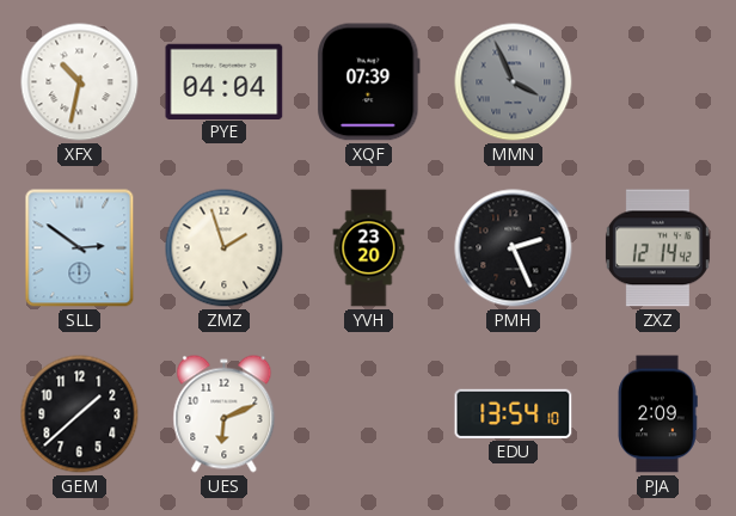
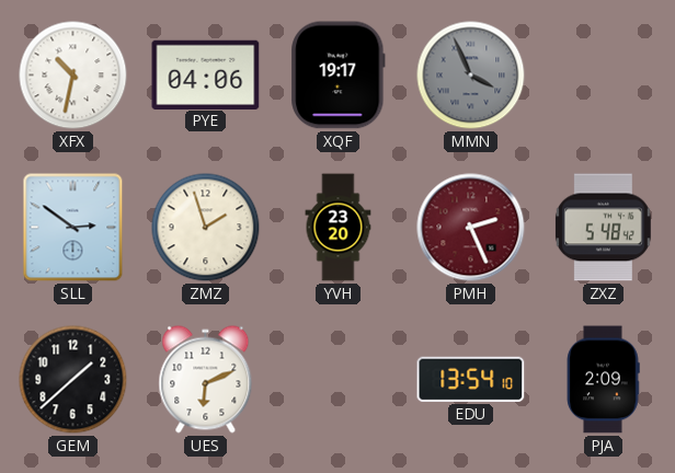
PYE: 04:04 -> 04:06
XQF: 07:39 -> 19:17
PMH dial: black -> burgundy
ZXZ: 12:14 -> 5:48
